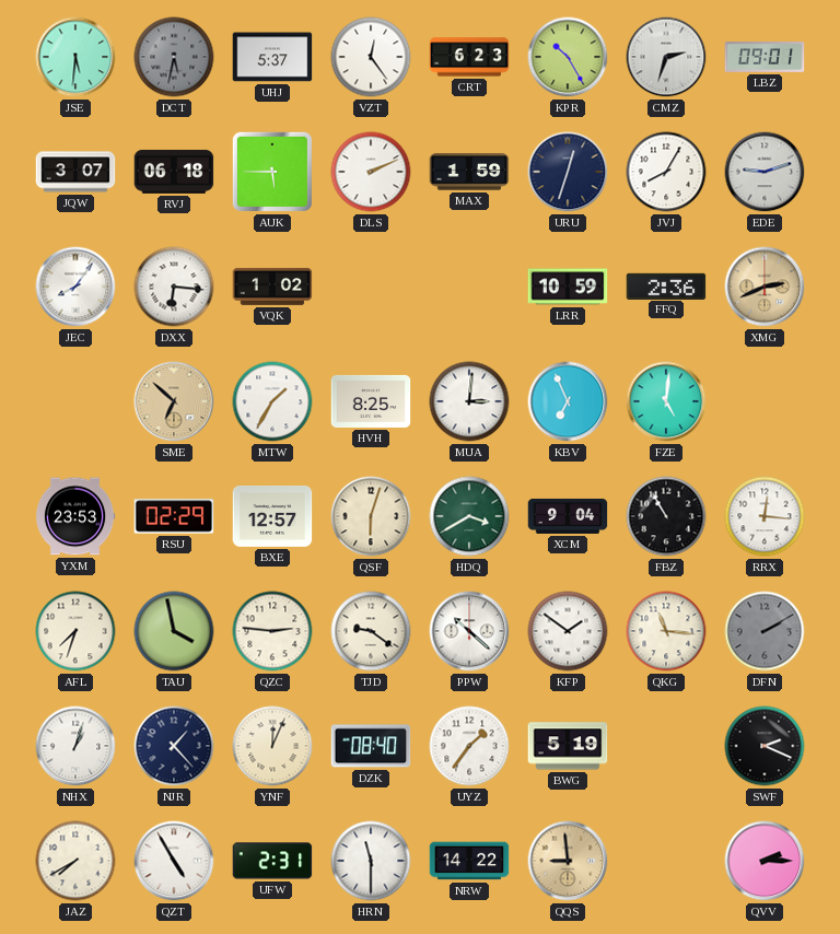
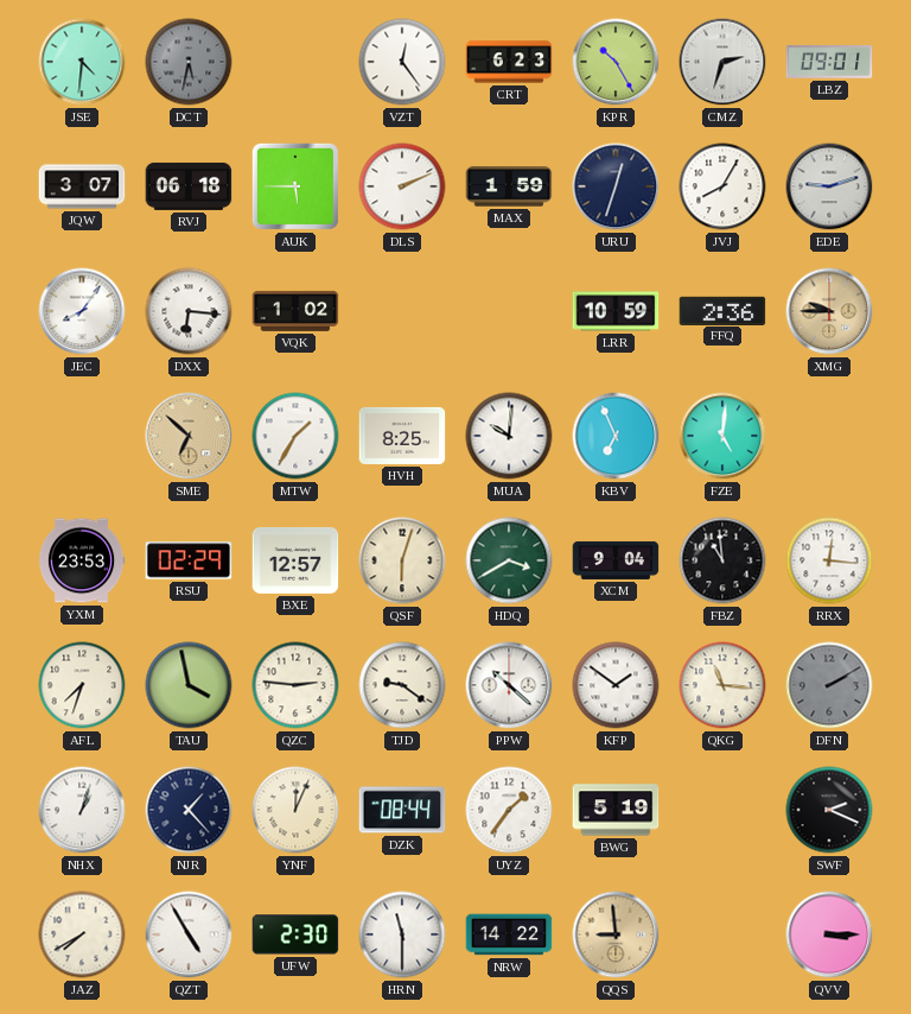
JSE: 5:31 -> 4:31
UHJ: 5:37 -> none
XMG: 2:41 -> 9:45
MUA: 3:01 -> 10:01
FBZ: 10:55 -> 10:59
DZK: 08:40 -> 08:44
UFW: 2:31 -> 2:30
QVV: 2:15 -> 3:15
